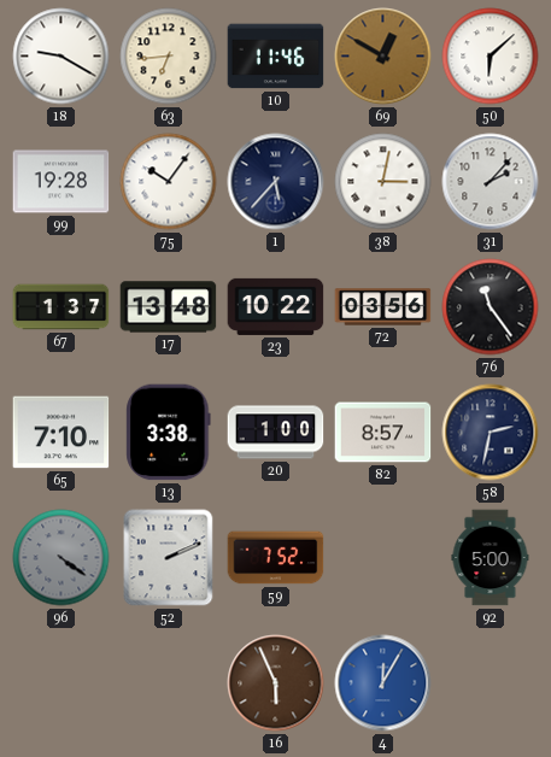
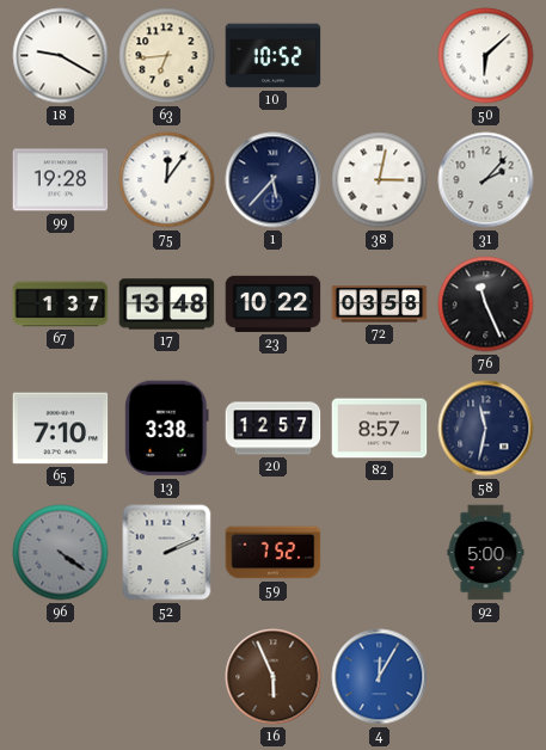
10: 11:46 -> 10:52
69: 12:50 -> none
75: 10:06 -> 12:06
72: 03:56 -> 03:58
76: 11:24 -> 11:26
20: 1:00 -> 12:57
58: 2:32 -> 11:32
